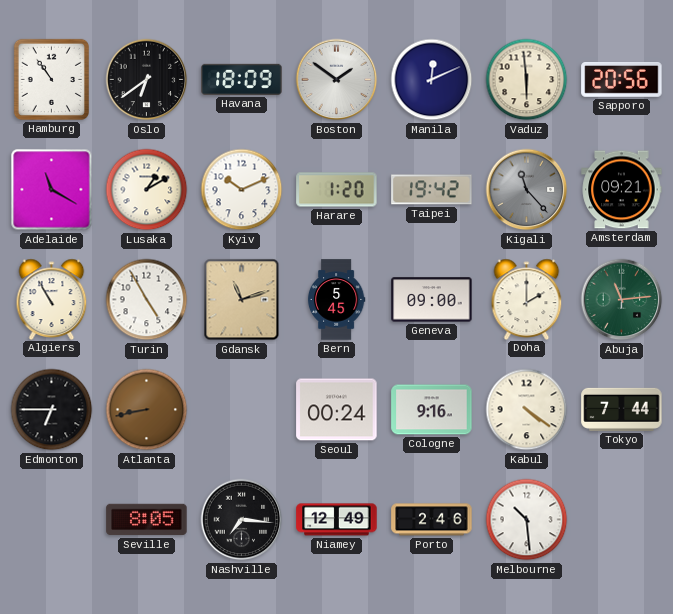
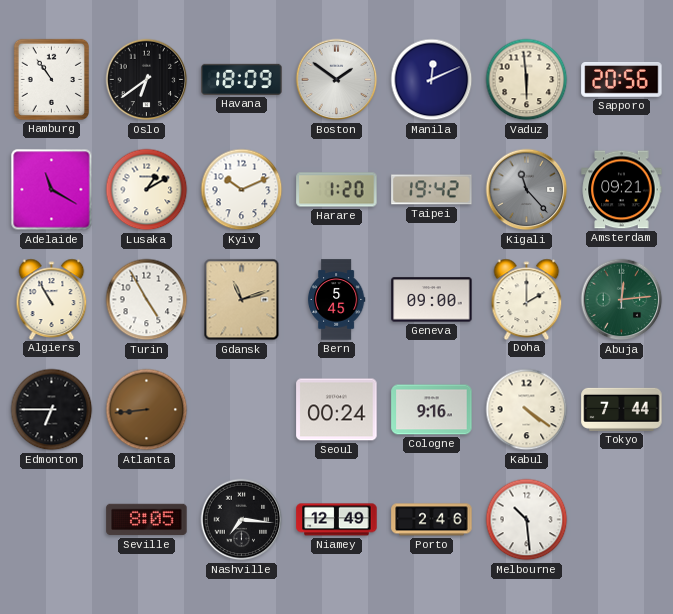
Abuja: 11:14 -> 12:14
Atlanta: 8:43 -> 8:44
